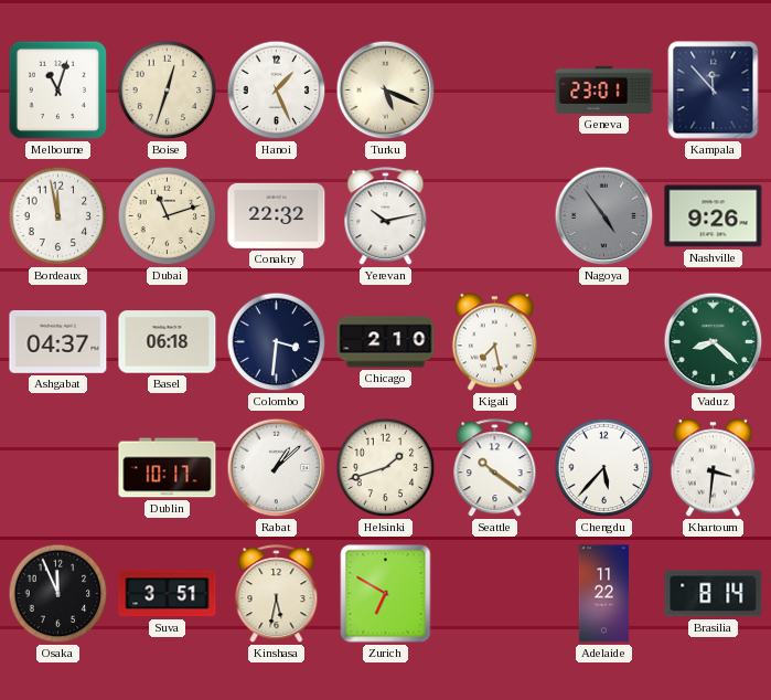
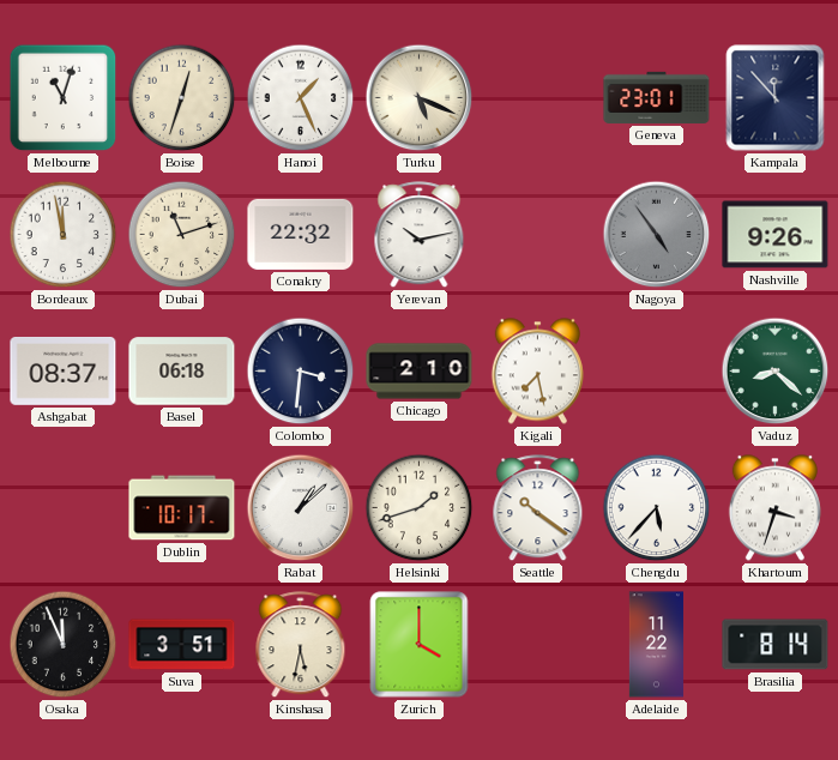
Ashgabat: 04:37 -> 08:37
Khartoum: 3:31 -> 3:33
Zurich: 6:50 -> 4:00
